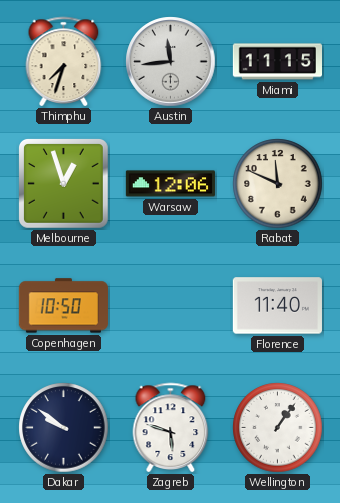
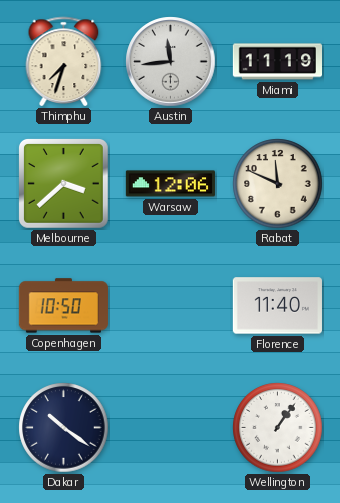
Miami: 11:15 -> 11:19
Melbourne: 12:57 -> 3:38
Dakar: 9:51 -> 10:21
Zagreb: 5:48 -> none
